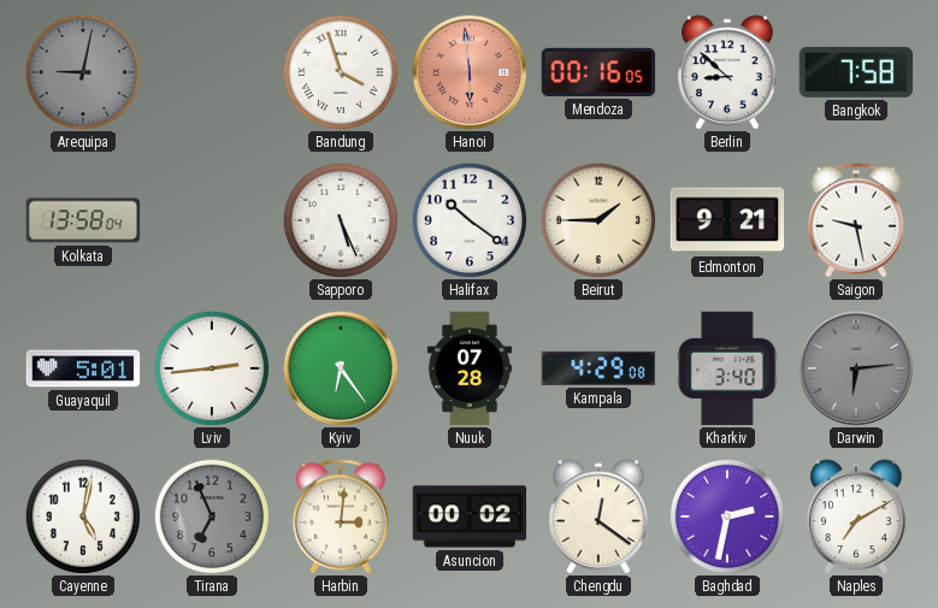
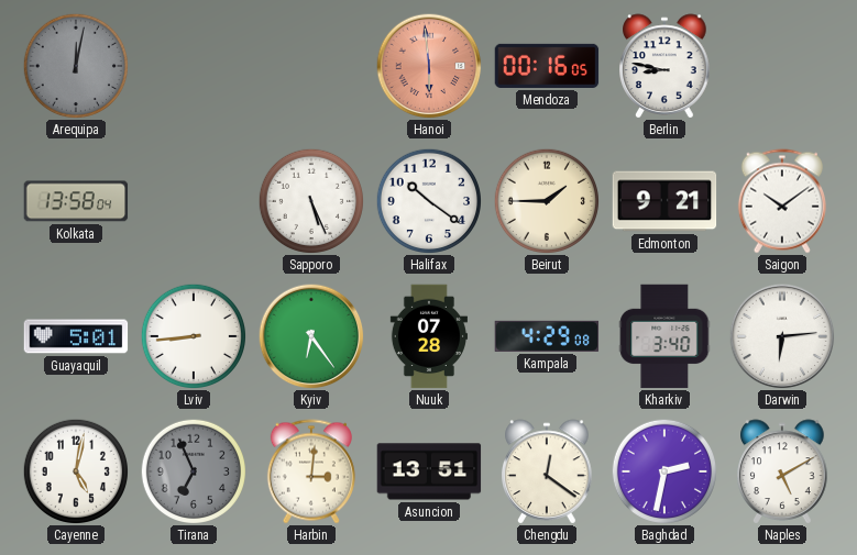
Arequipa: 9:02 -> 12:02
Bandung: 3:57 -> none
Berlin: 8:52 -> 8:47
Bangkok: 7:58 -> none
Saigon: 9:28 -> 10:09
Lviv: 2:44 -> 8:44
Darwin dial: grey -> white
Asuncion: 00:02 -> 13:51
Naples: 7:10 -> 5:10
